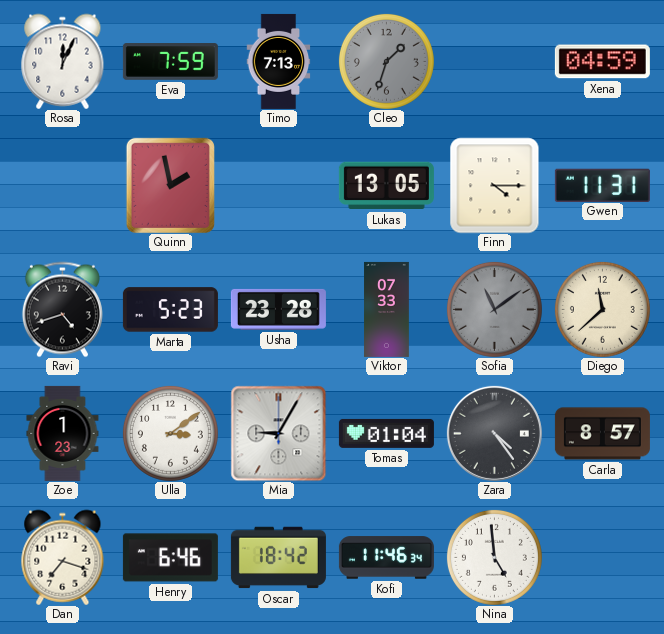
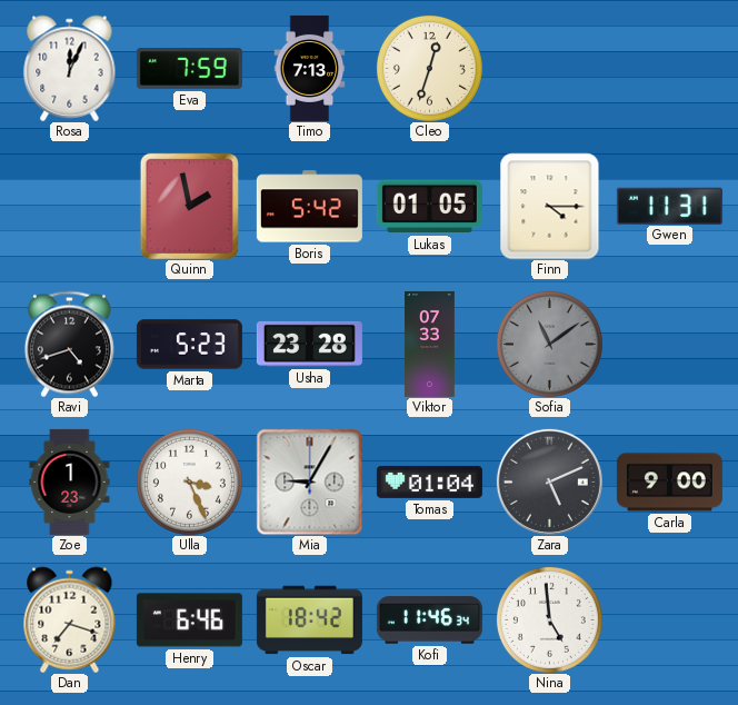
Cleo: 1:33 -> 12:33
Cleo dial: grey -> cream
Xena: 04:59 -> none
Boris: none -> 5:42
Lukas: 13:05 -> 01:05
Diego: 11:38 -> none
Ulla: 3:09 -> 3:26
Zara: 4:24 -> 5:11
Carla: 8:57 -> 9:00
